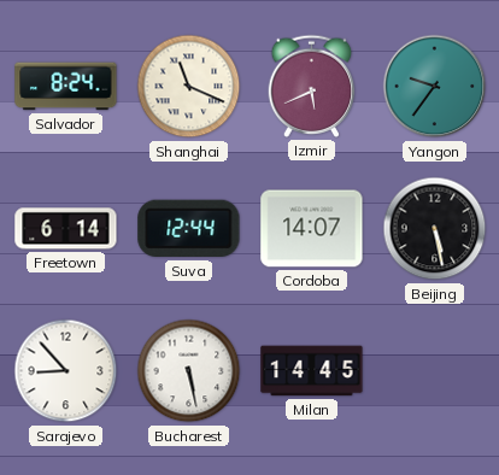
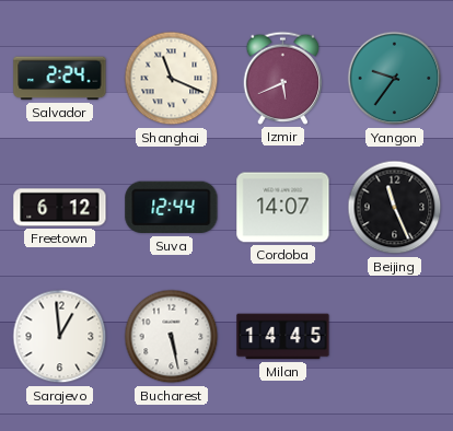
Salvador: 8:24 -> 2:24
Freetown: 6:14 -> 6:12
Beijing: 5:28 -> 11:26
Sarajevo: 8:53 -> 12:59
